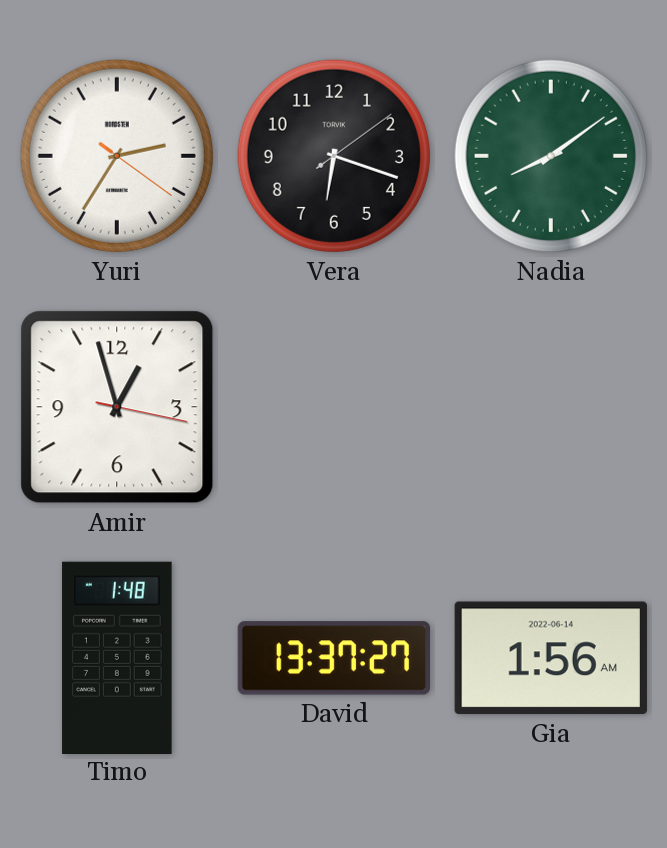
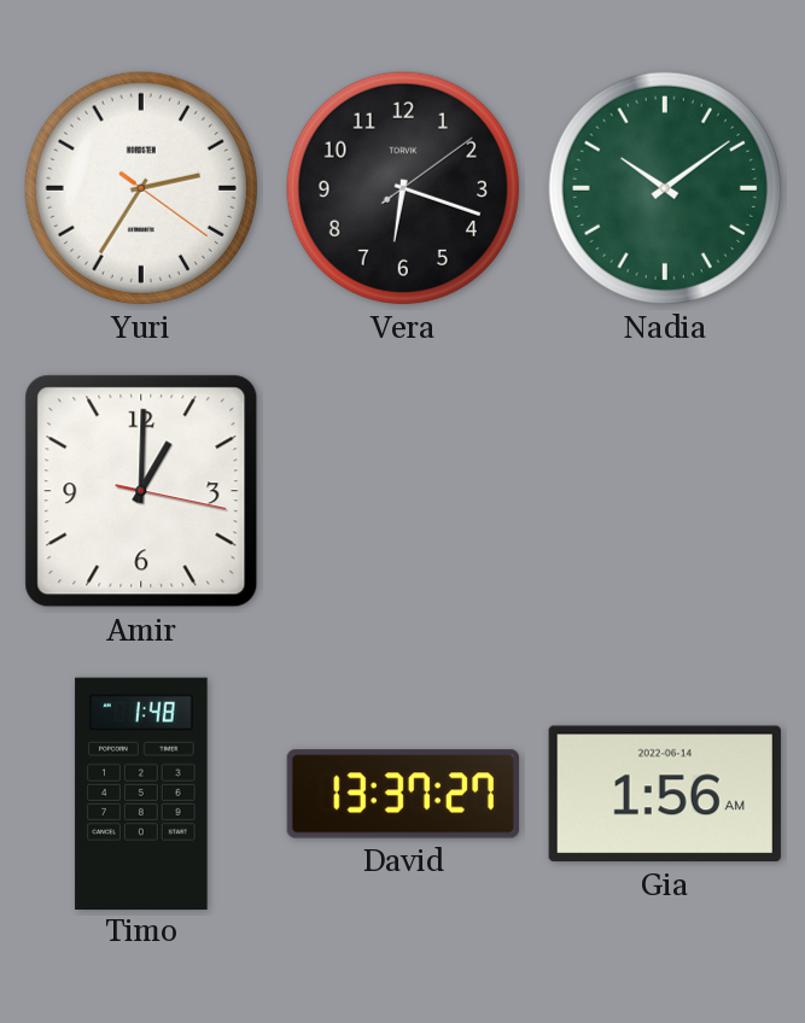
Nadia: 8:09 -> 10:09
Amir: 12:57 -> 1:00
